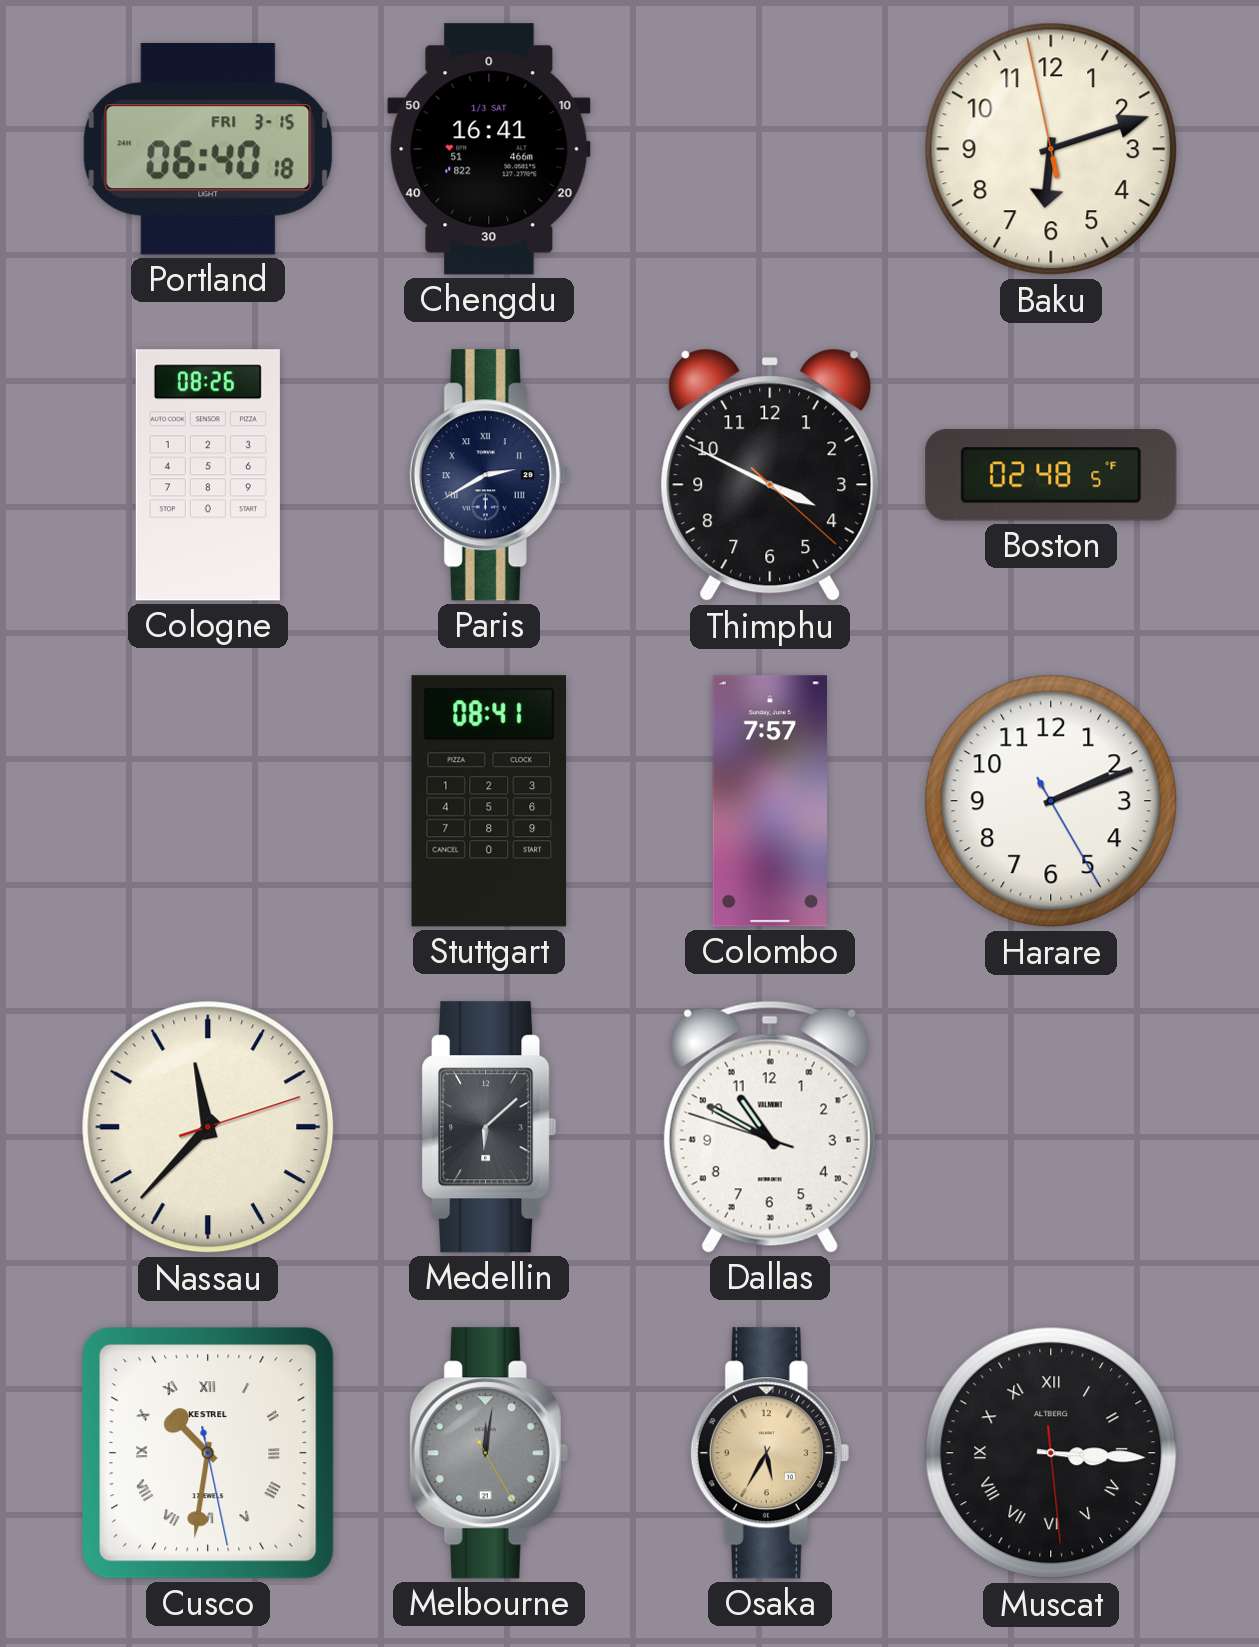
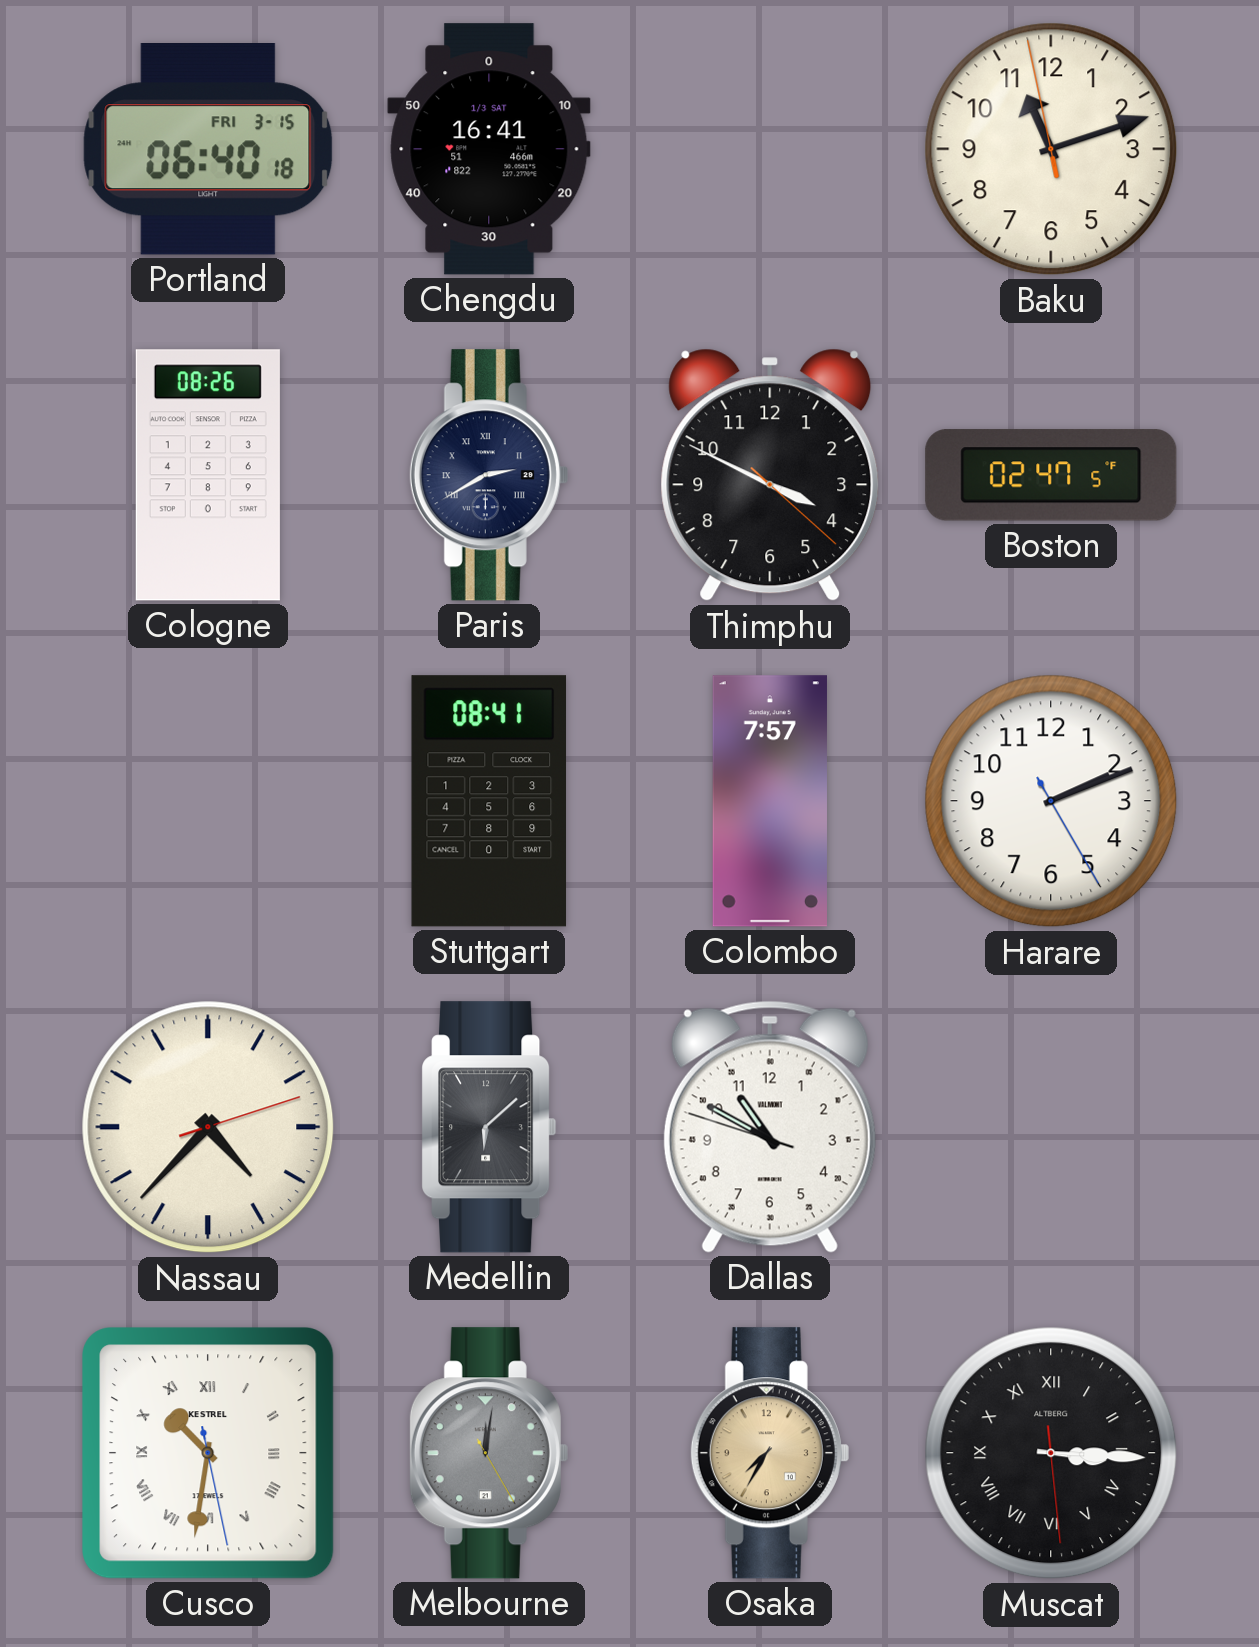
Baku: 6:11 -> 11:11
Boston: 02:48 -> 02:47
Nassau: 11:37 -> 4:37
Osaka: 5:35 -> 7:35
